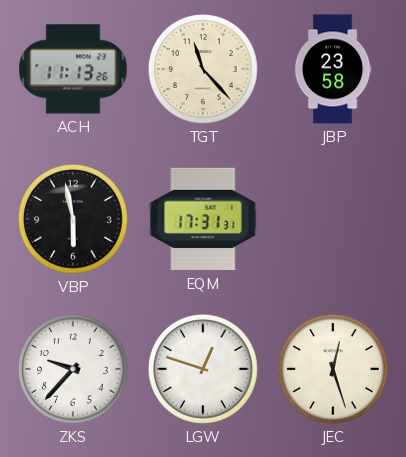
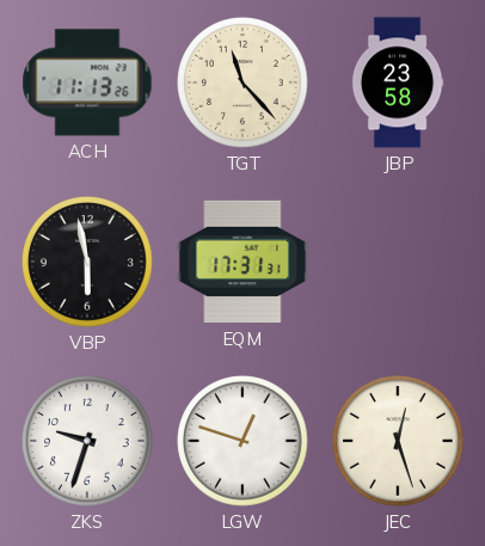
ZKS: 9:37 -> 9:33
